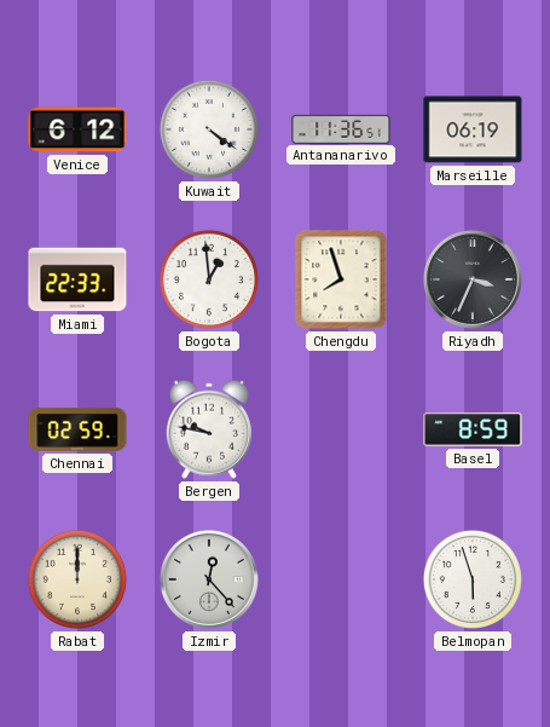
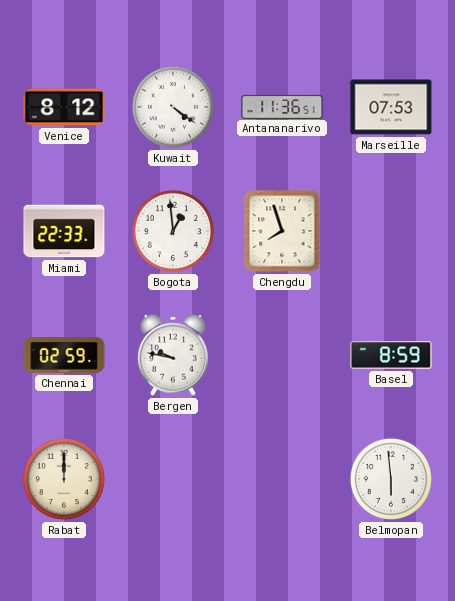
Venice: 6:12 -> 8:12
Marseille: 06:19 -> 07:53
Riyadh: 3:34 -> none
Izmir: 12:23 -> none
Belmopan: 5:57 -> 5:59
